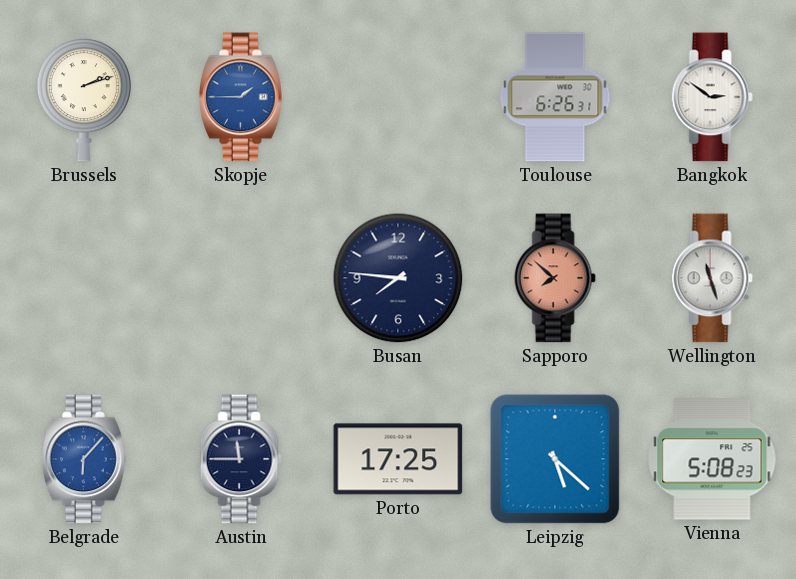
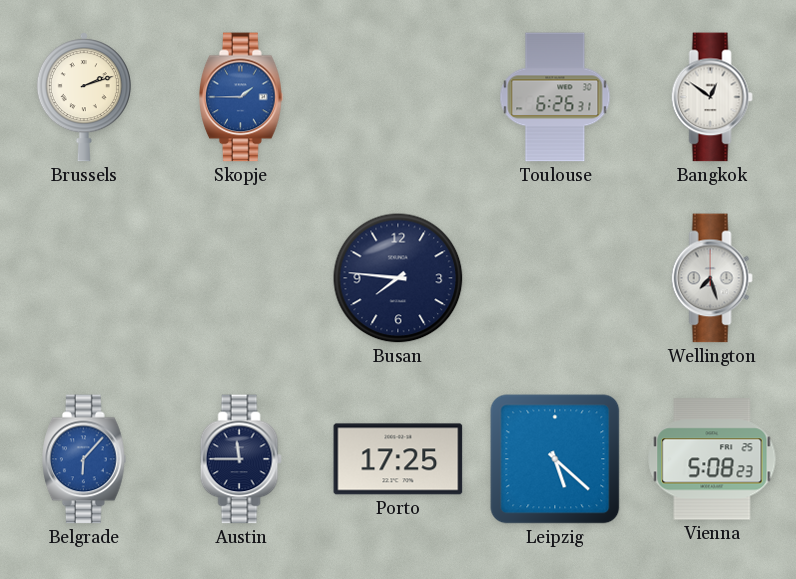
Bangkok: 2:51 -> 12:51
Sapporo: 7:52 -> none
Wellington: 11:27 -> 7:27
